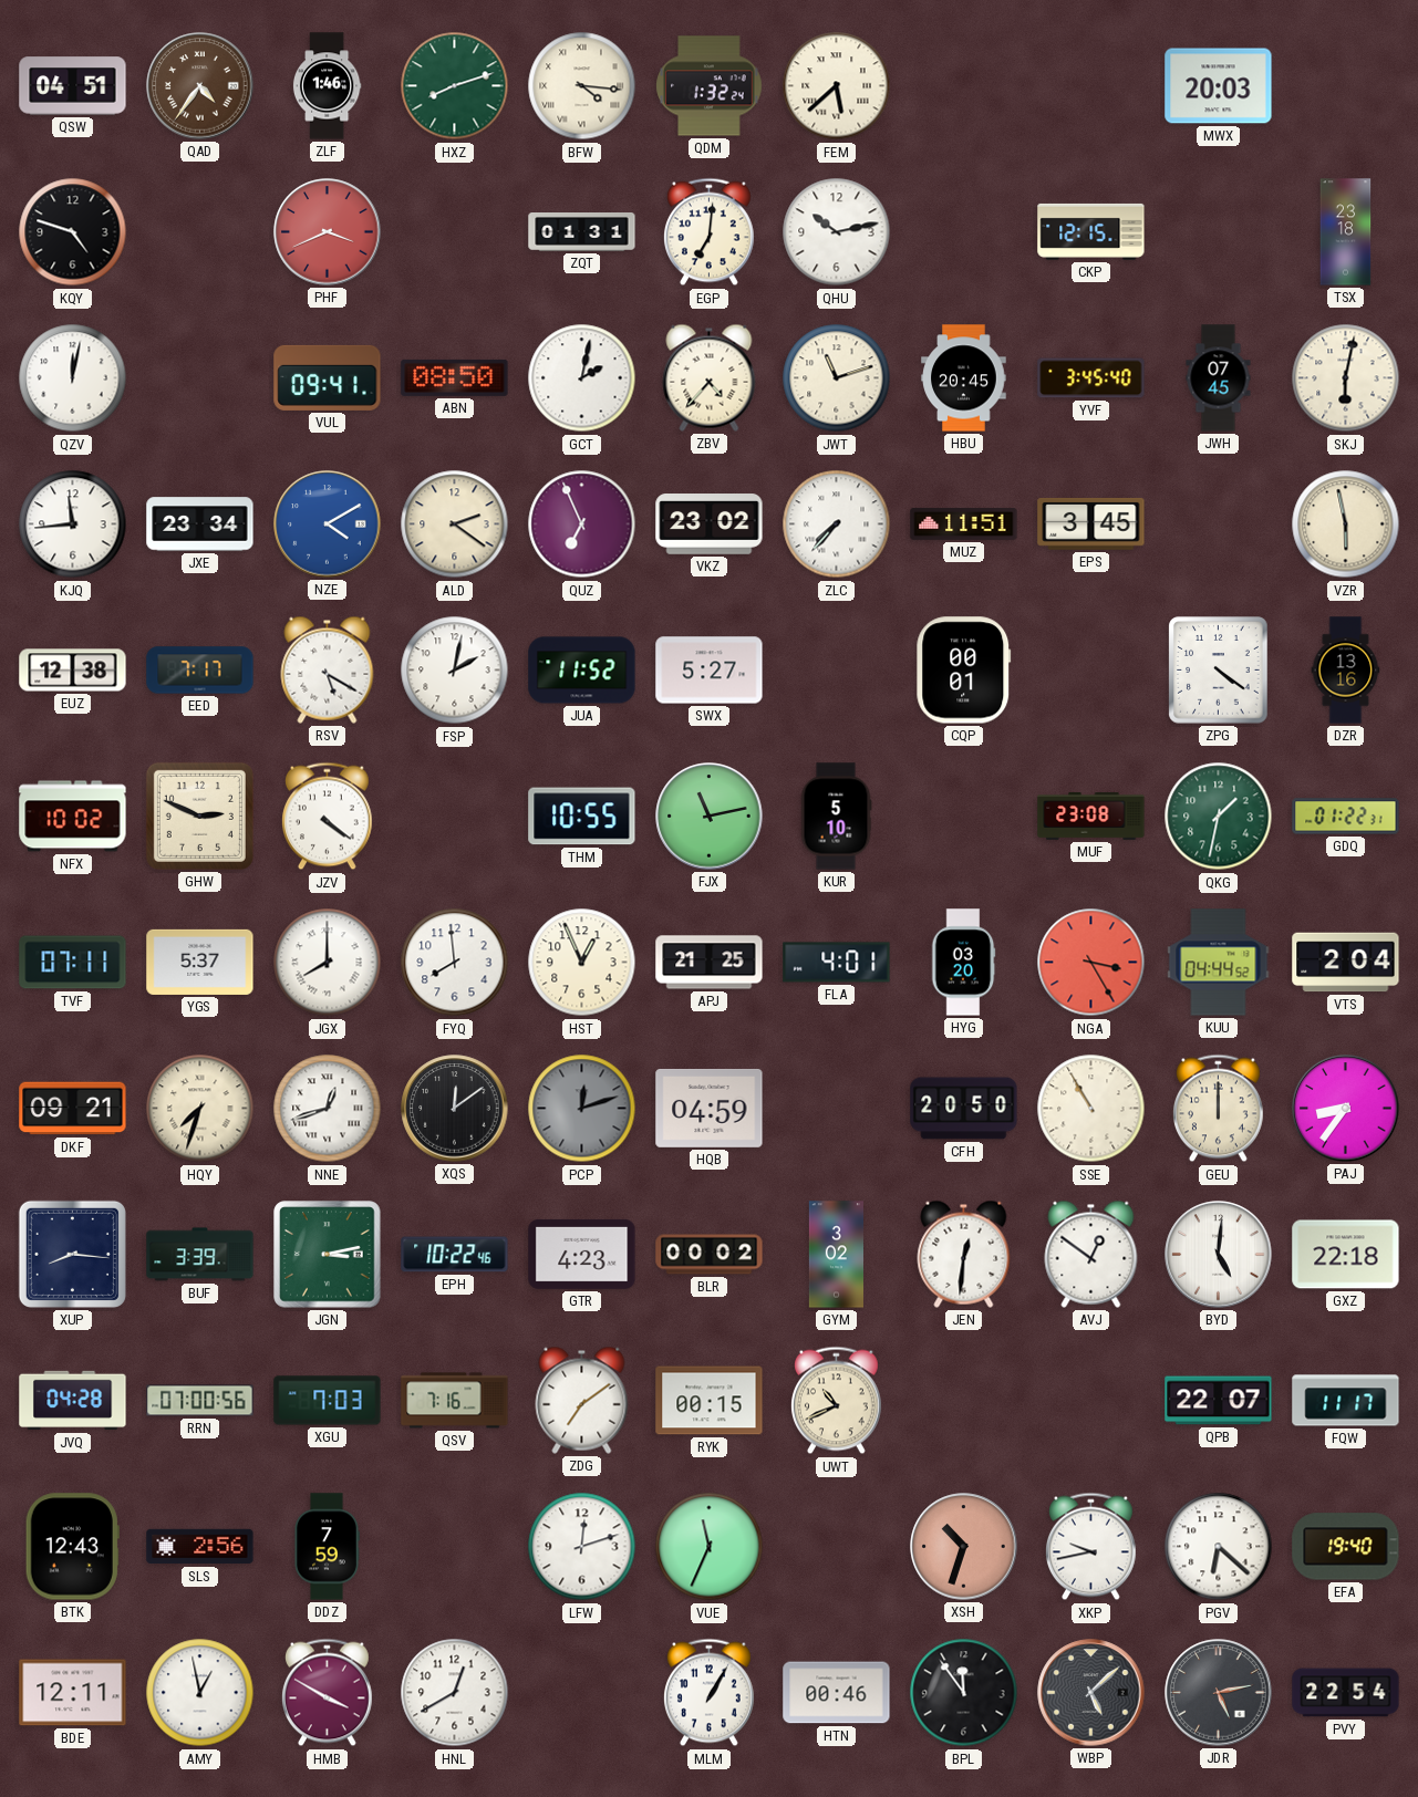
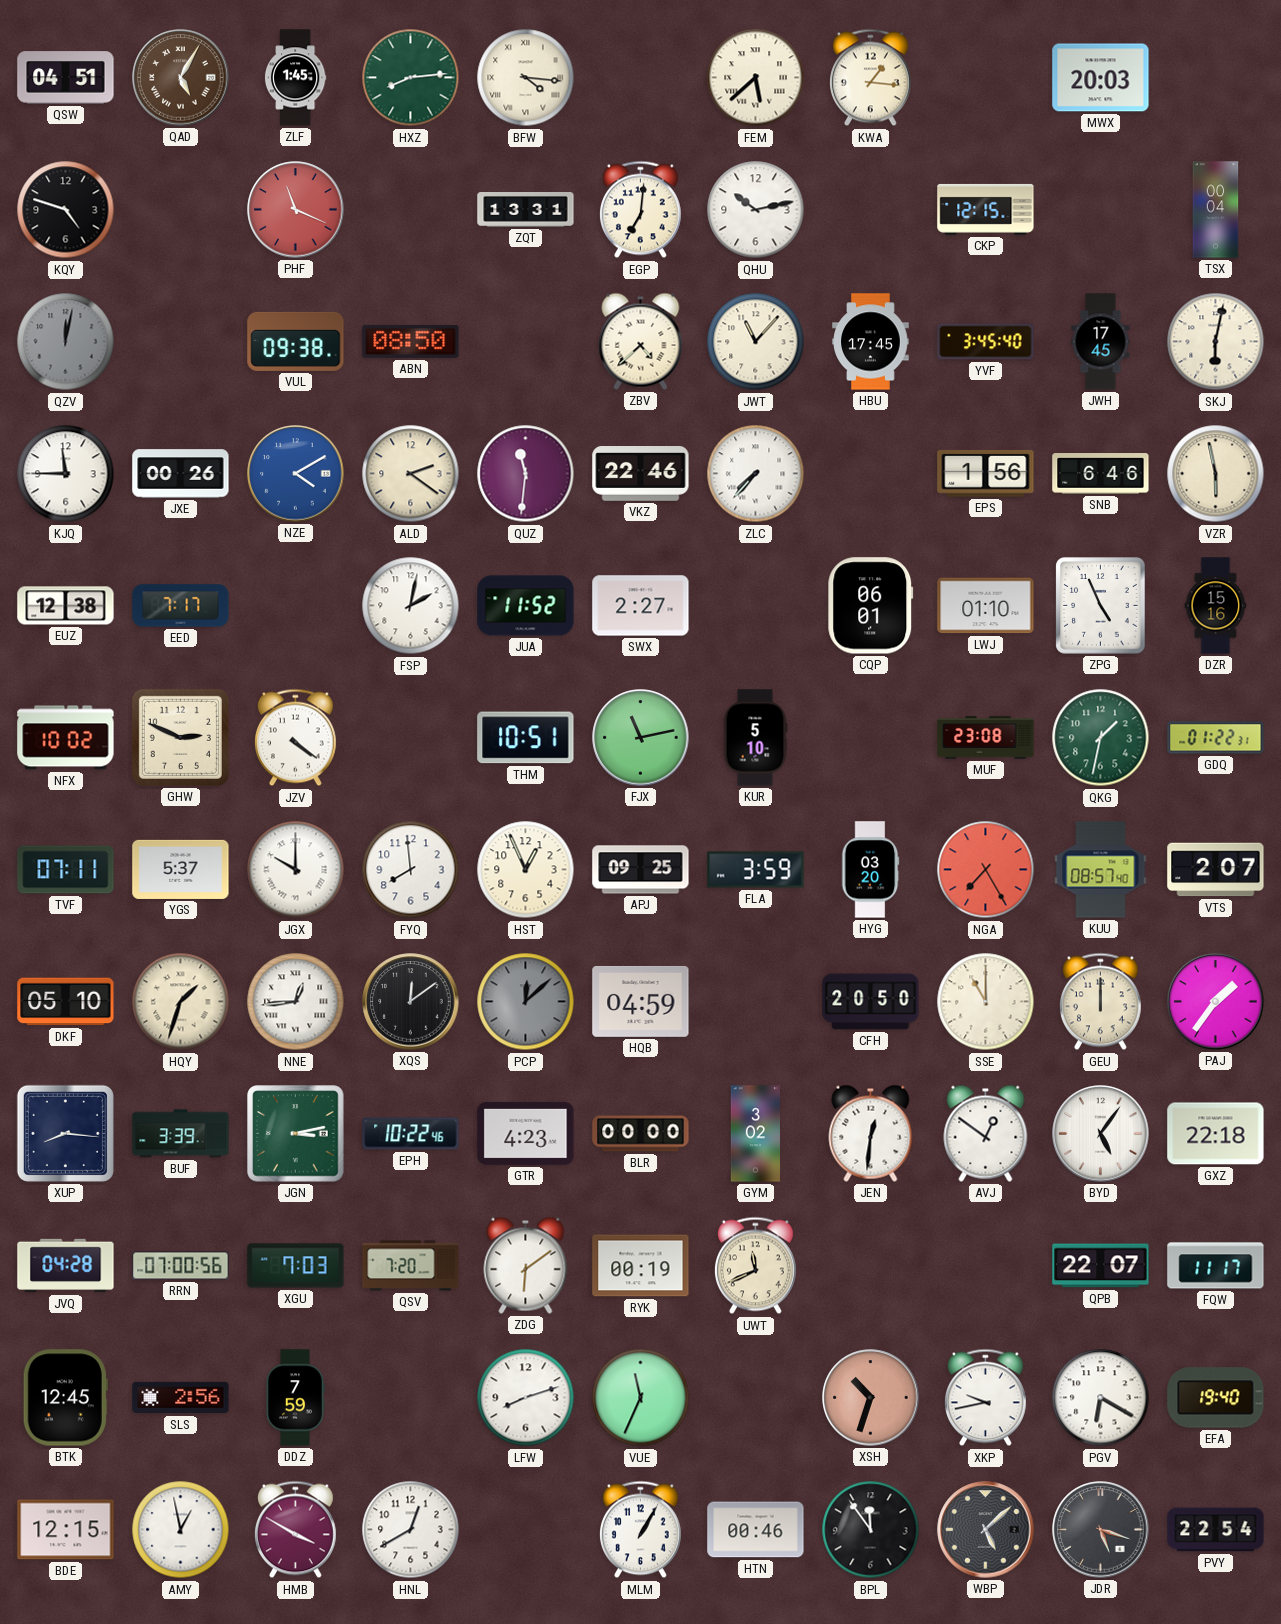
QAD: 4:36 -> 5:05
ZLF: 1:46 -> 1:45
HXZ: 8:12 -> 8:14
QDM: 1:32 -> none
KWA: none -> 1:16
PHF: 3:41 -> 11:19
ZQT: 01:31 -> 13:31
TSX: 23:18 -> 00:04
QZV dial: white -> grey
VUL: 09:41 -> 09:38
GCT: 2:02 -> none
ZBV: 4:37 -> 4:38
JWT: 11:12 -> 11:07
HBU: 20:45 -> 17:45
JWH: 07:45 -> 17:45
KJQ: 11:44 -> 11:45
JXE: 23:34 -> 00:26
QUZ: 6:56 -> 11:31
VKZ: 23:02 -> 22:46
MUZ: 11:51 -> none
EPS: 3:45 -> 1:56
SNB: none -> 6:46
RSV: 5:20 -> none
SWX: 5:27 -> 2:27
CQP: 00:01 -> 06:01
LWJ: none -> 01:10
ZPG: 4:21 -> 4:56
DZR: 13:16 -> 15:16
THM: 10:55 -> 10:51
JGX: 8:00 -> 10:00
APJ: 21:25 -> 09:25
FLA: 4:01 -> 3:59
NGA: 3:25 -> 7:25
KUU: 04:44 -> 08:57
VTS: 2:04 -> 2:07
DKF: 09:21 -> 05:10
HQY: 7:33 -> 1:33
NNE: 12:42 -> 12:44
PCP: 12:12 -> 12:08
SSE: 10:55 -> 11:00
PAJ: 8:36 -> 1:36
BLR: 00:02 -> 00:00
BYD: 5:01 -> 5:06
QSV: 7:16 -> 7:20
ZDG: 7:09 -> 6:09
RYK: 00:15 -> 00:19
UWT: 10:41 -> 11:41
BTK: 12:43 -> 12:45
LFW: 12:12 -> 8:12
PGV: 6:22 -> 6:20
BDE: 12:11 -> 12:15
JDR: 5:13 -> 5:18
